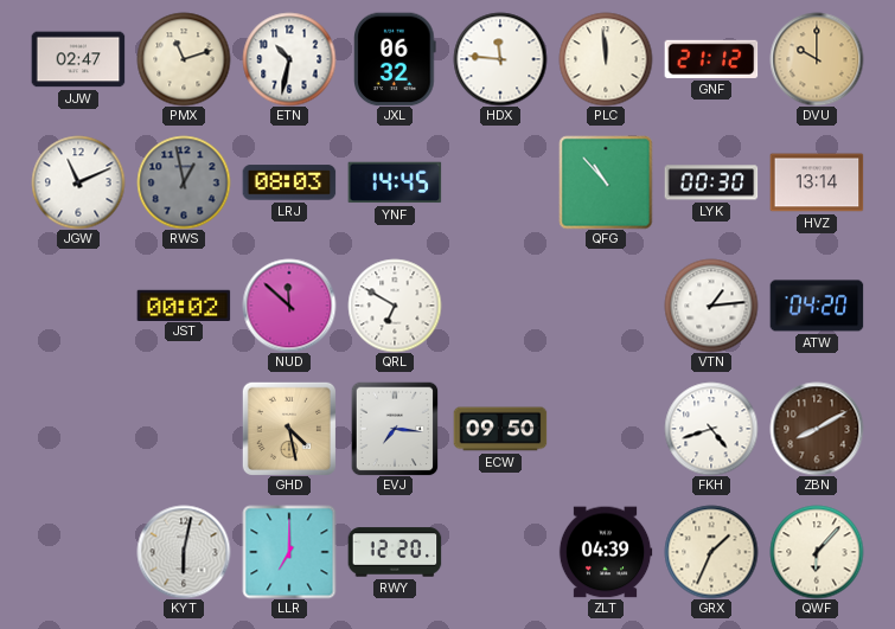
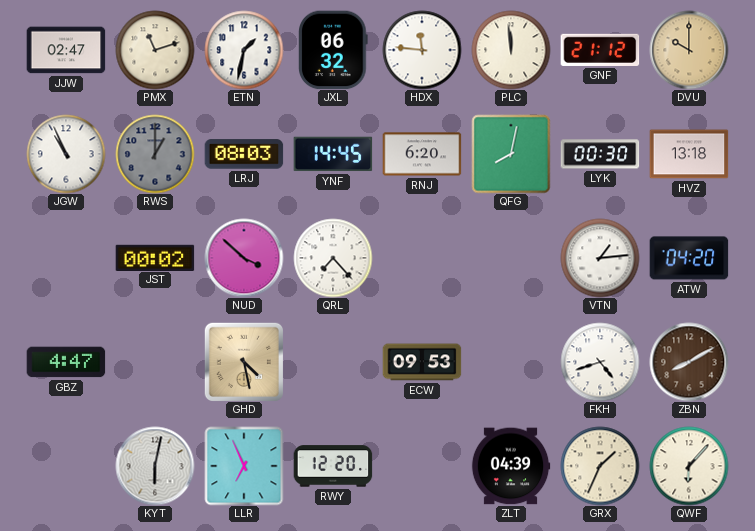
ETN: 10:32 -> 1:32
JGW: 11:11 -> 10:56
RWS: 12:58 -> 1:00
RNJ: none -> 6:20
QFG: 10:53 -> 8:02
HVZ: 13:14 -> 13:18
NUD: 11:52 -> 3:52
QRL: 6:50 -> 7:23
GBZ: none -> 4:47
EVJ: 7:16 -> none
ECW: 09:50 -> 09:53
LLR: 7:00 -> 6:56
